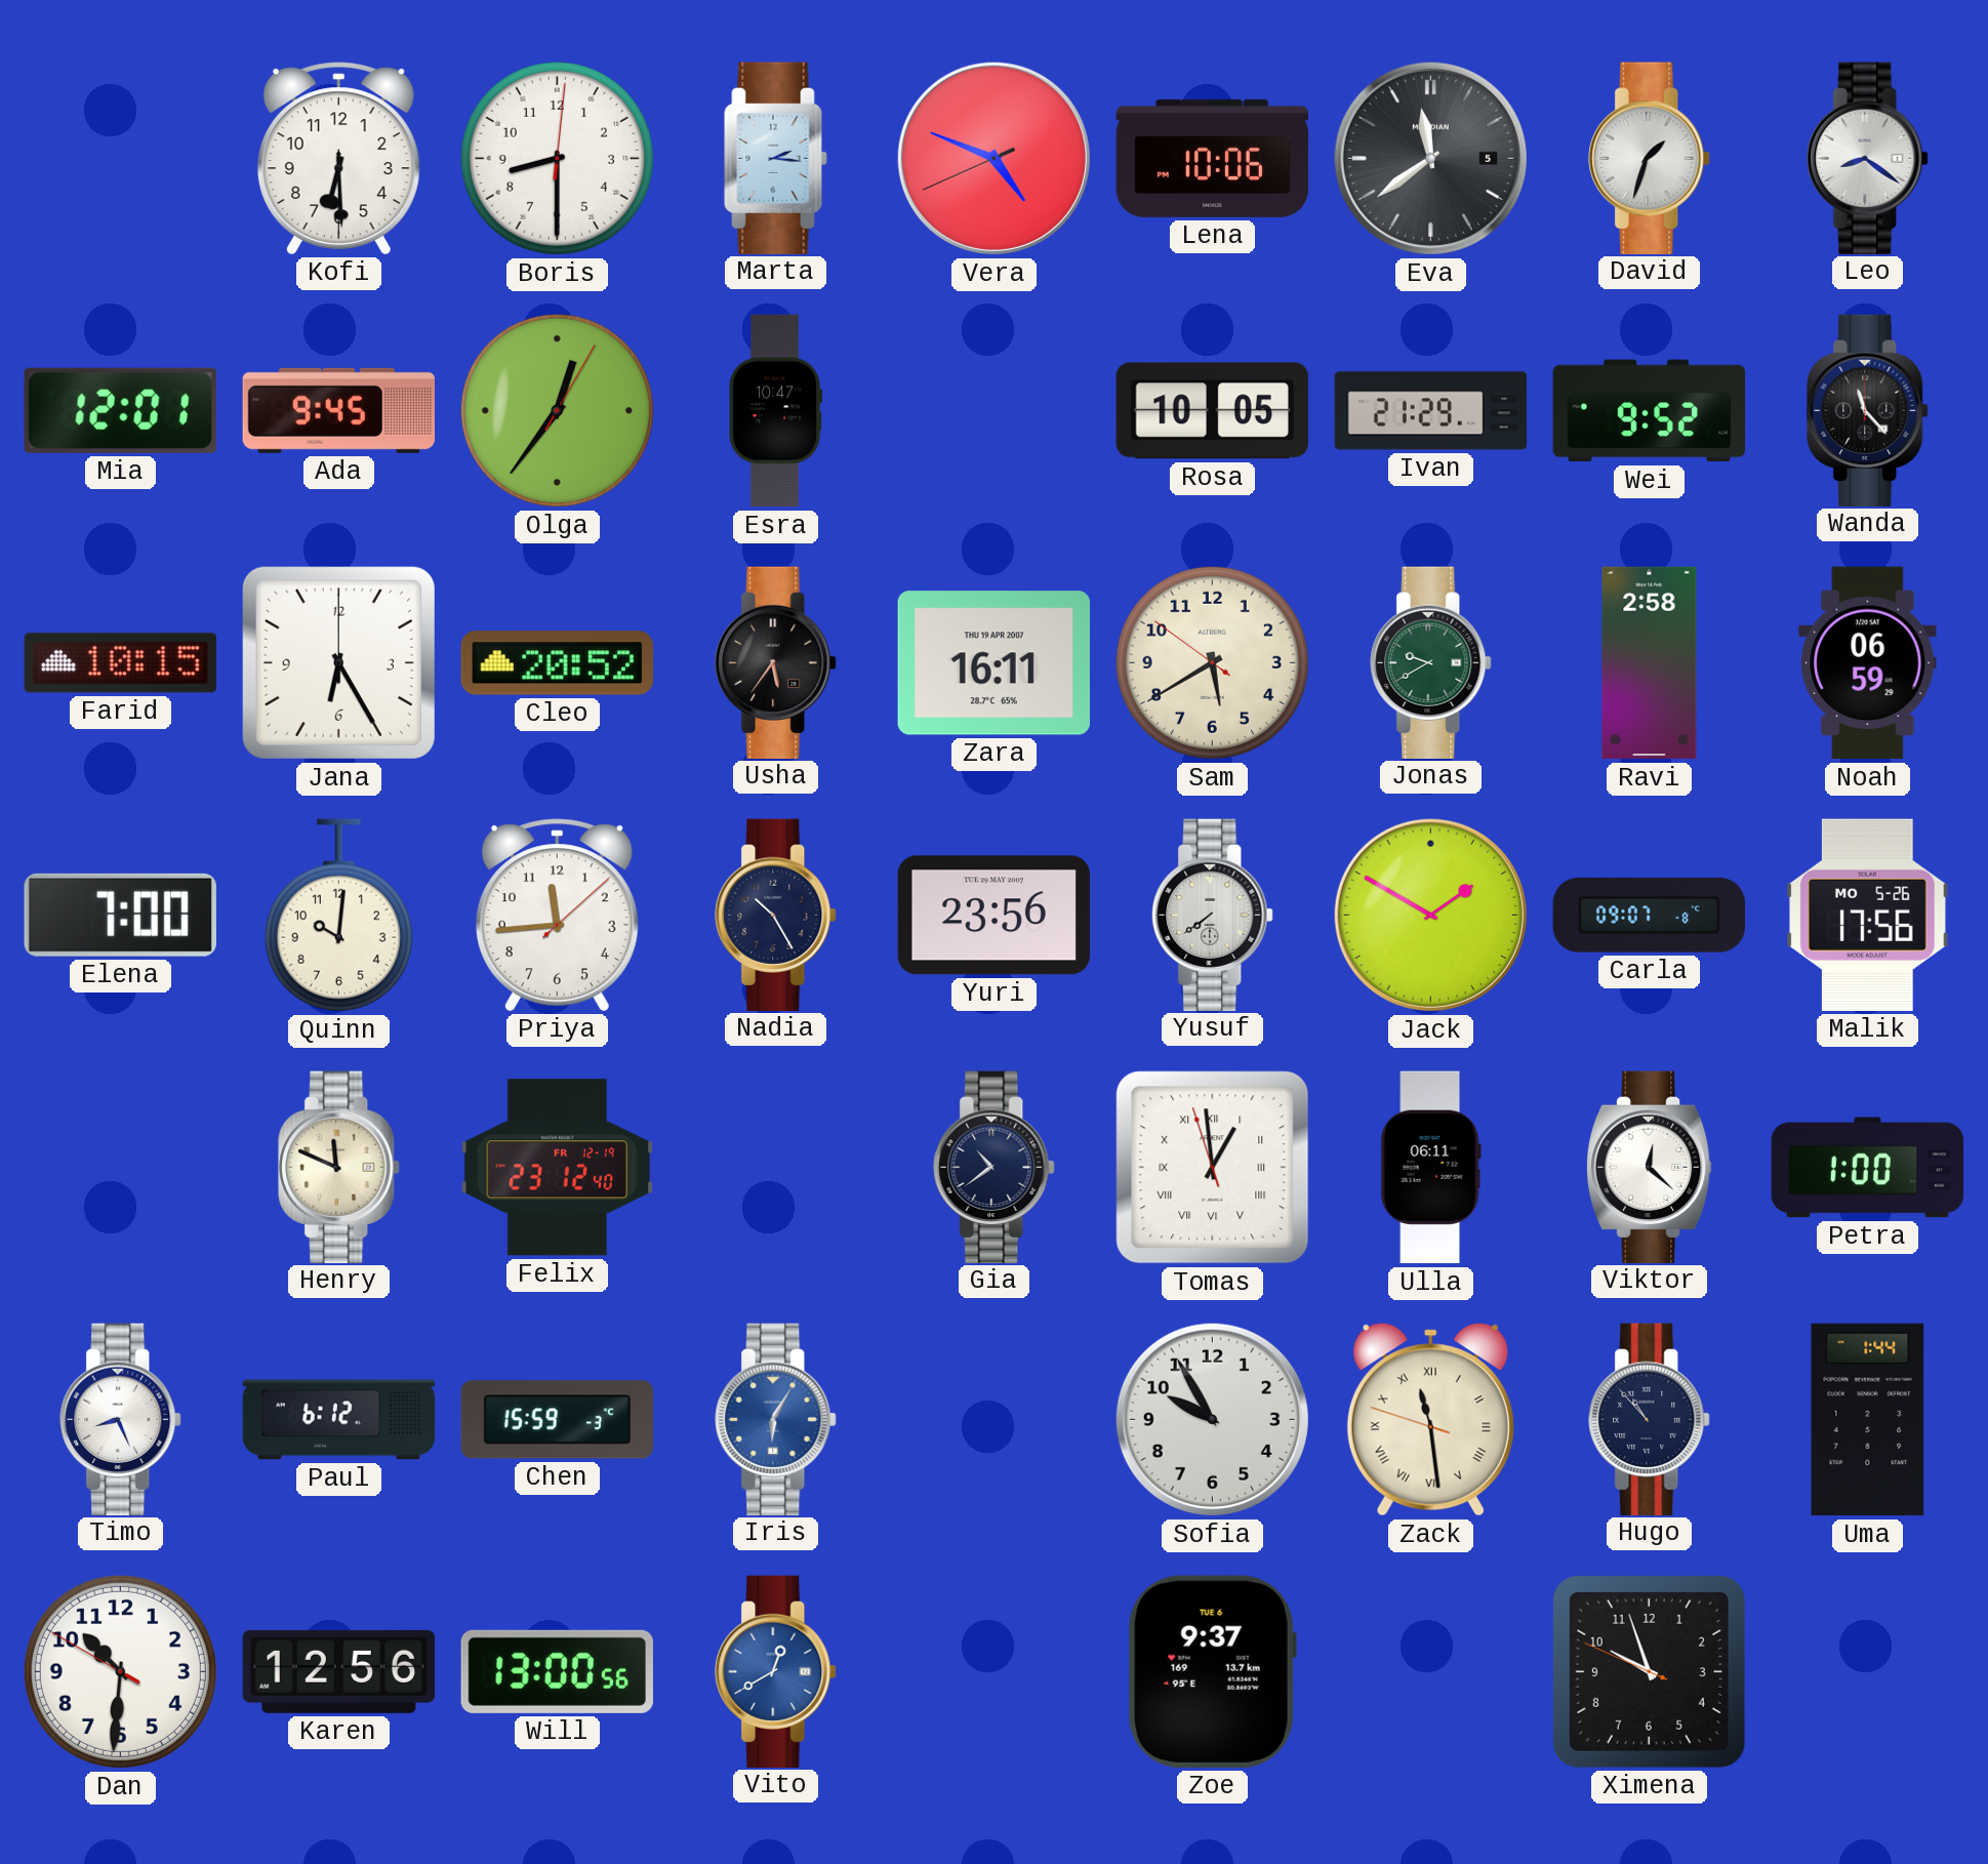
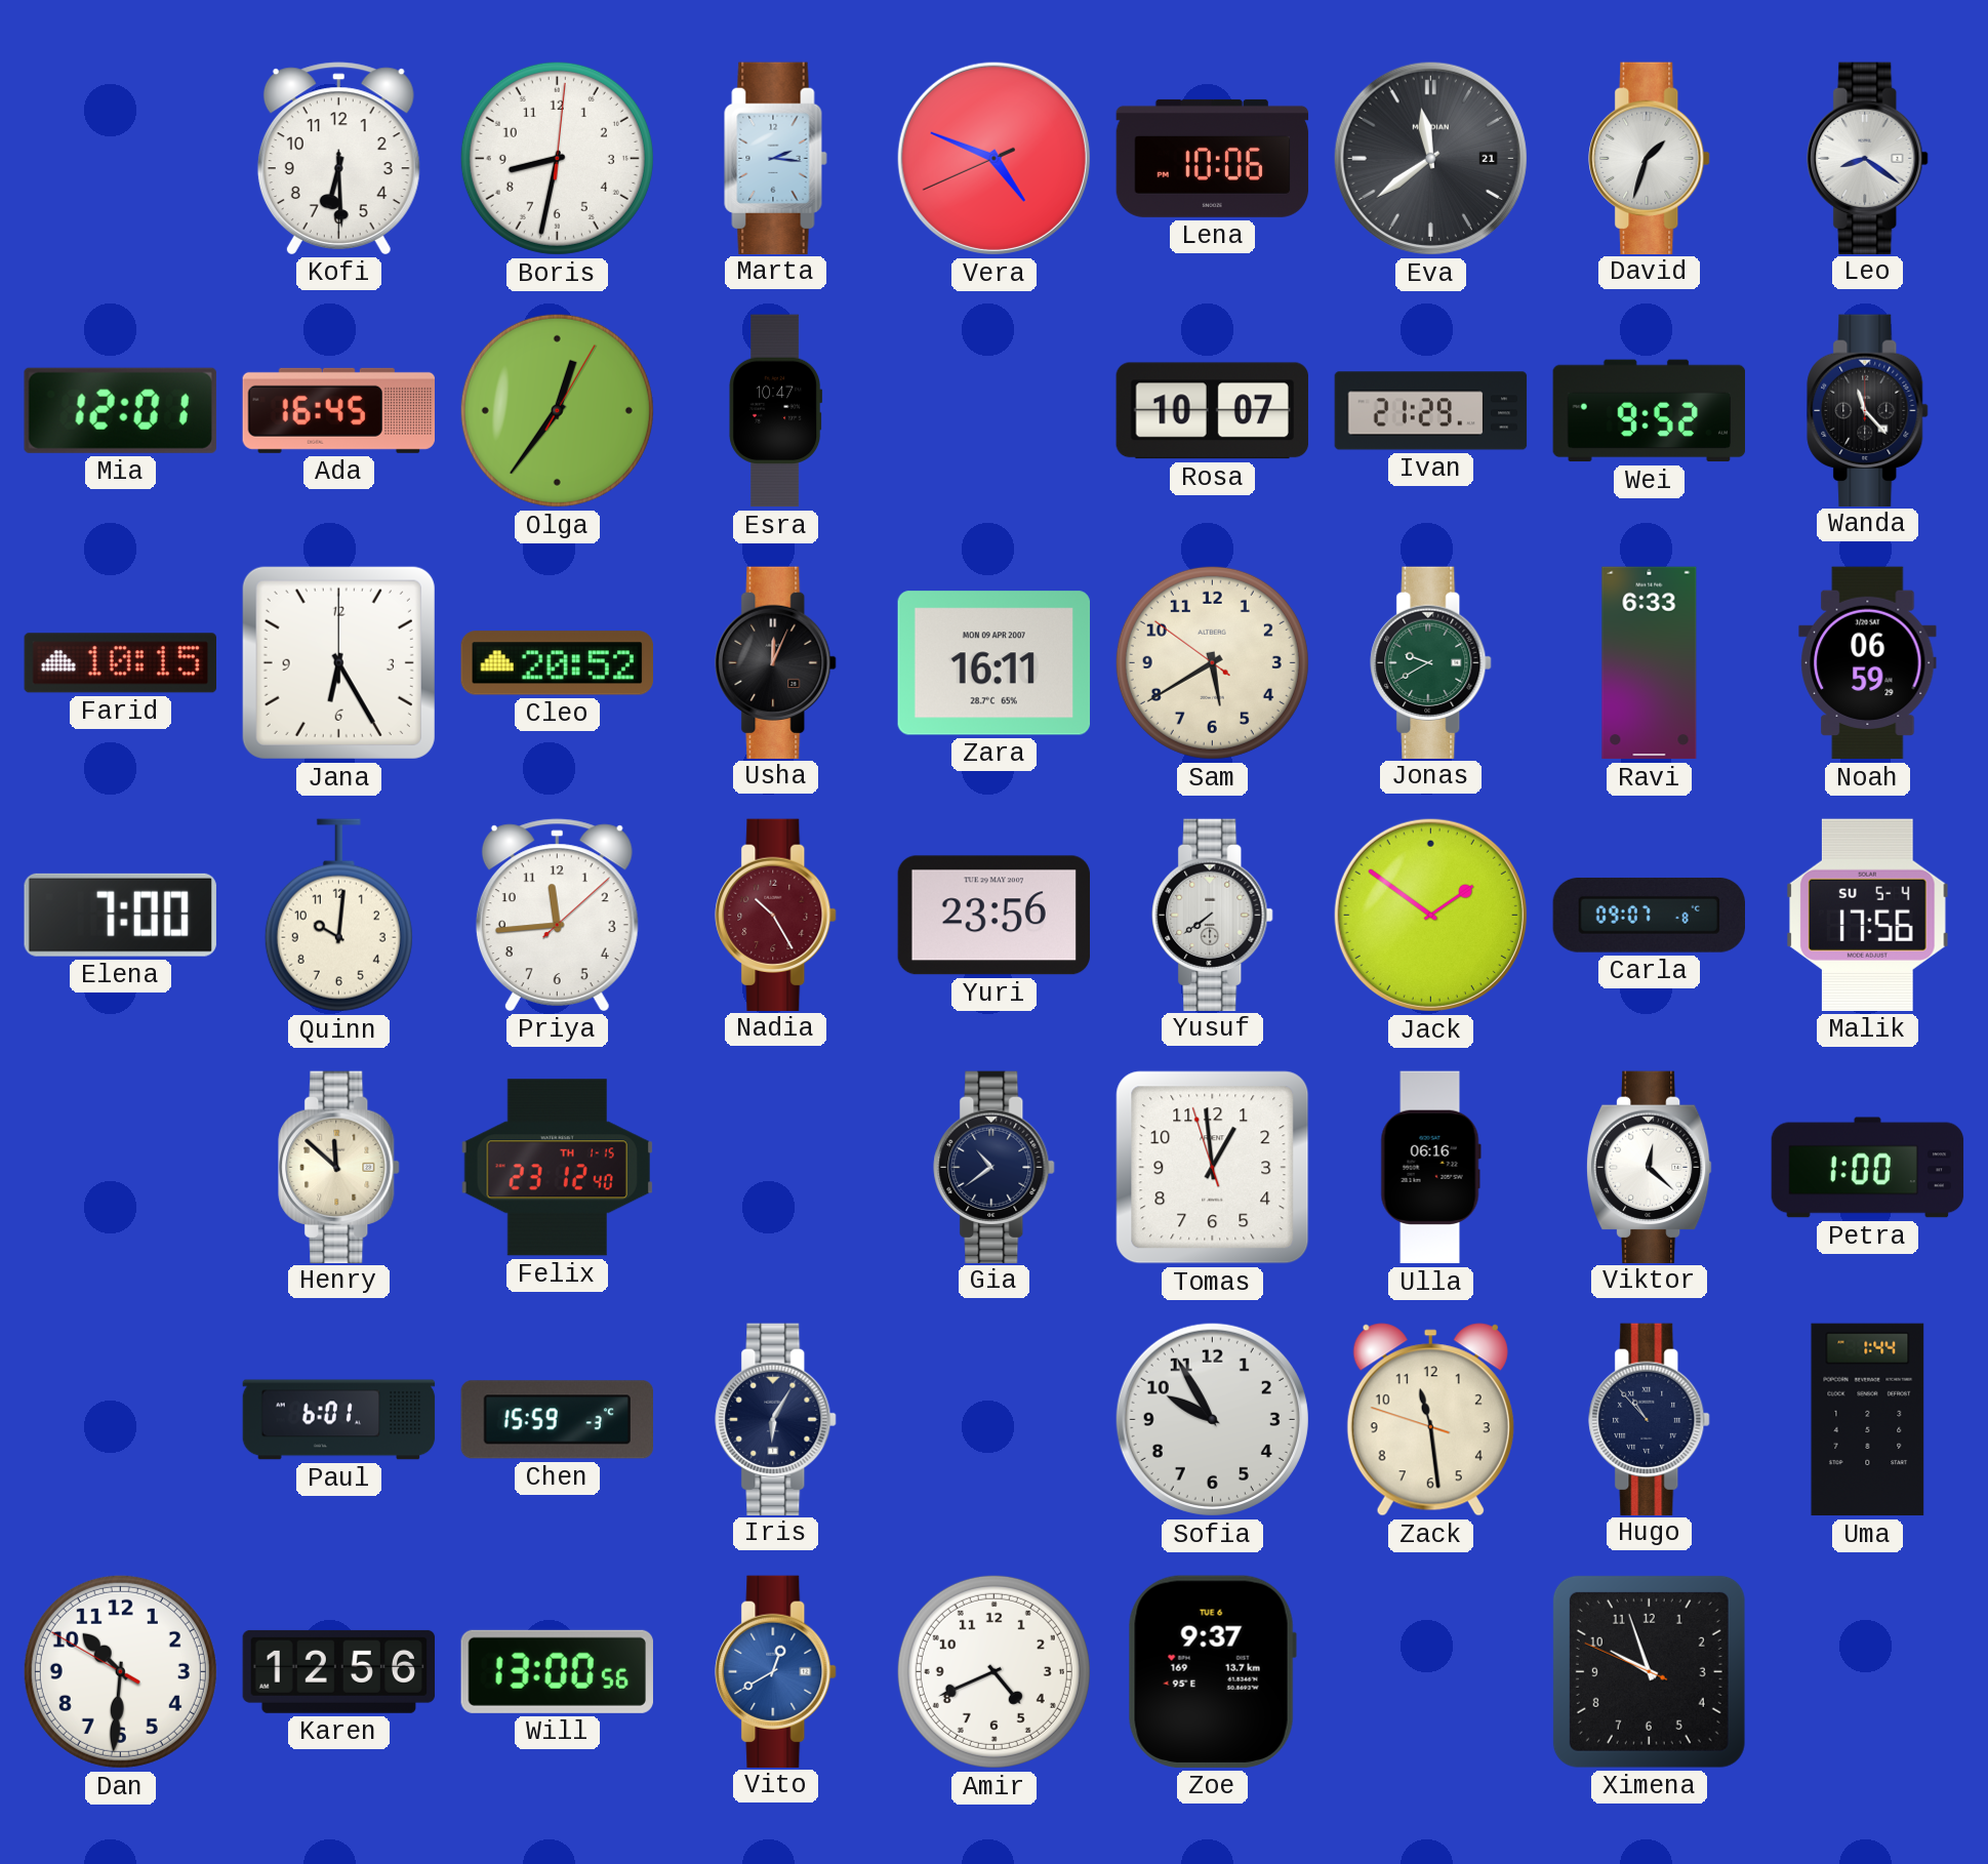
Boris: 8:30 -> 8:32
Eva date: 5 -> 21
Ada: 9:45 -> 16:45
Rosa: 10:05 -> 10:07
Usha: 5:36 -> 12:04
Zara date: THU 19 APR 2007 -> MON 09 APR 2007
Ravi: 2:58 -> 6:33
Nadia dial: navy -> burgundy
Jack: 1:50 -> 1:51
Malik date: MO 5-26 -> SU 5-4
Henry: 11:49 -> 11:52
Felix date: FR 12-19 -> TH 1-15
Tomas numerals: Roman -> Arabic
Ulla: 06:11 -> 06:16
Timo: 8:26 -> none
Paul: 6:12 -> 6:01
Iris dial: blue -> navy
Zack numerals: Roman -> Arabic
Amir: none -> 4:41
